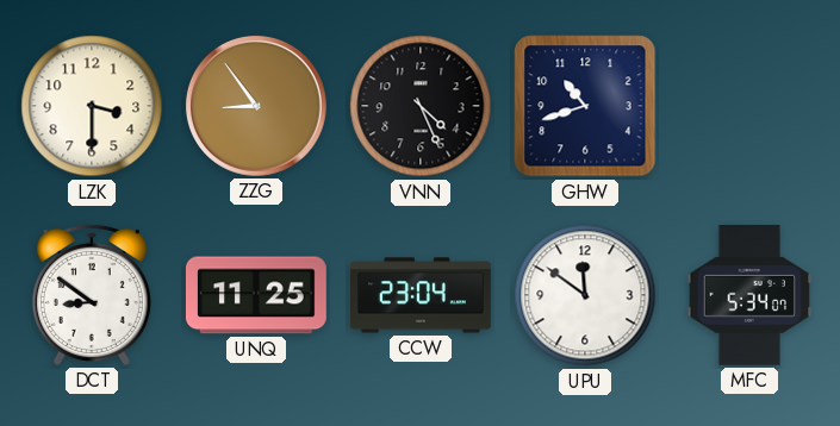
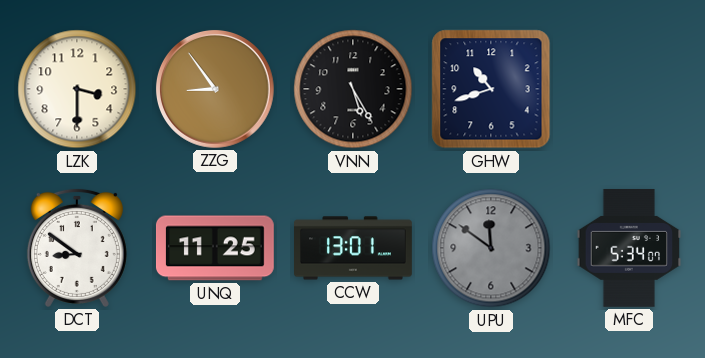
VNN: 4:26 -> 5:25
CCW: 23:04 -> 13:01
UPU dial: white -> grey
